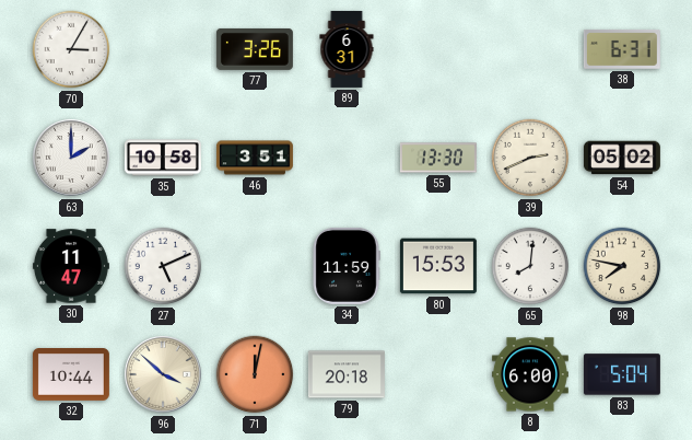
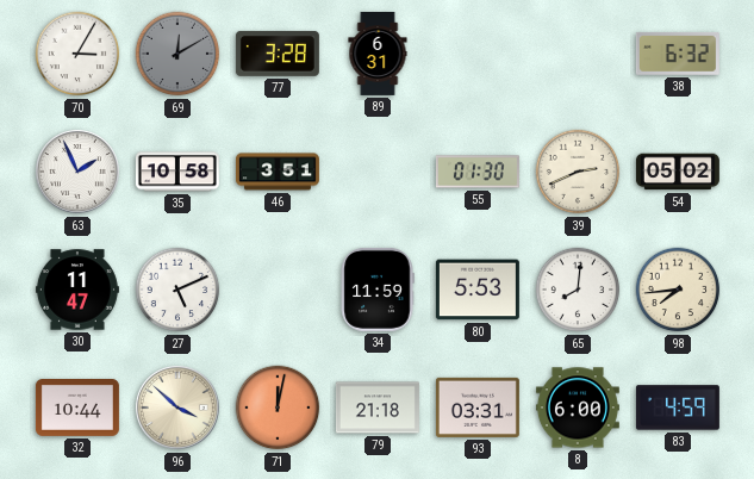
69: none -> 12:10
77: 3:26 -> 3:28
38: 6:31 -> 6:32
63: 2:00 -> 1:56
55: 13:30 -> 01:30
80: 15:53 -> 5:53
98: 7:47 -> 7:44
79: 20:18 -> 21:18
93: none -> 03:31
83: 5:04 -> 4:59
